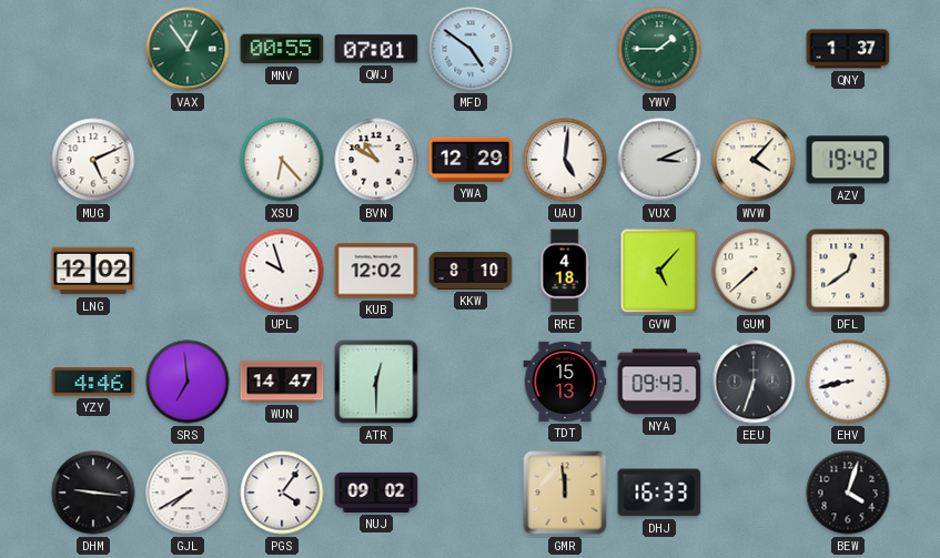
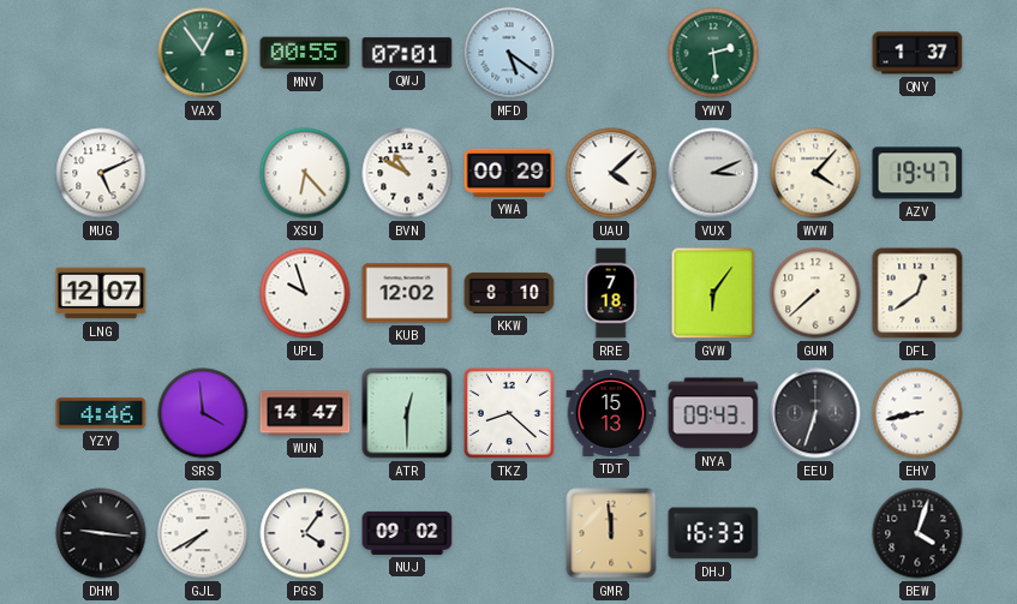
MFD: 4:51 -> 5:21
YWV: 1:45 -> 2:29
YWA: 12:29 -> 00:29
UAU: 5:01 -> 4:08
AZV: 19:42 -> 19:47
LNG: 12:02 -> 12:07
RRE: 4:18 -> 7:18
GVW: 5:07 -> 6:06
SRS: 6:59 -> 3:59
TKZ: none -> 8:22
